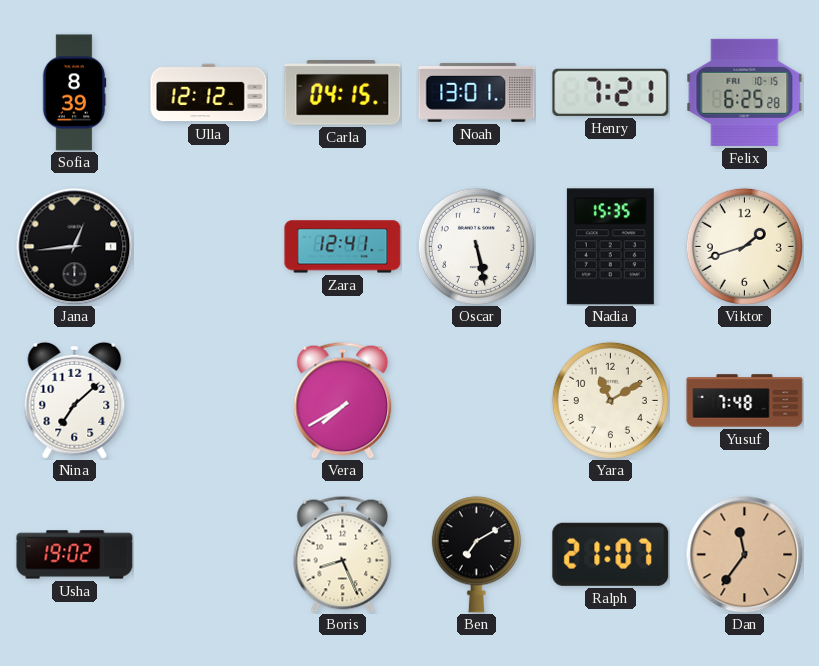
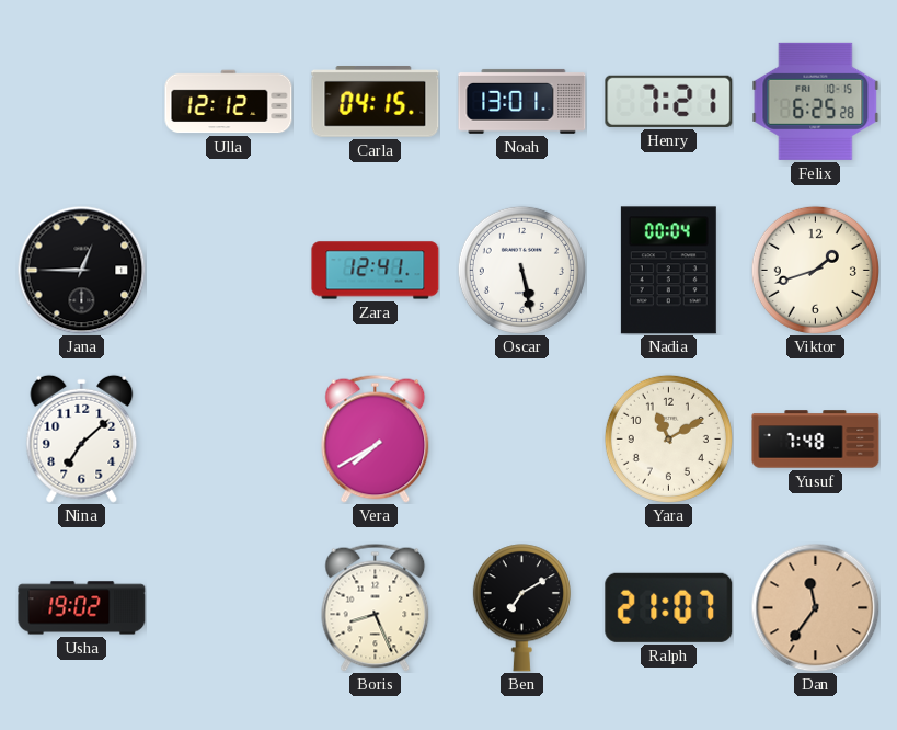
Sofia: 8:39 -> none
Jana: 12:44 -> 12:45
Nadia: 15:35 -> 00:04
